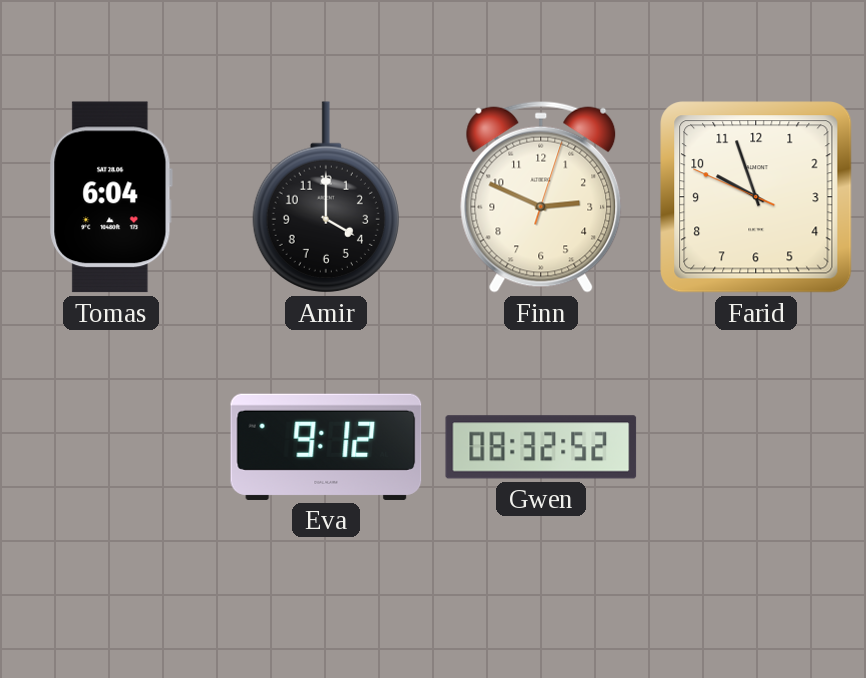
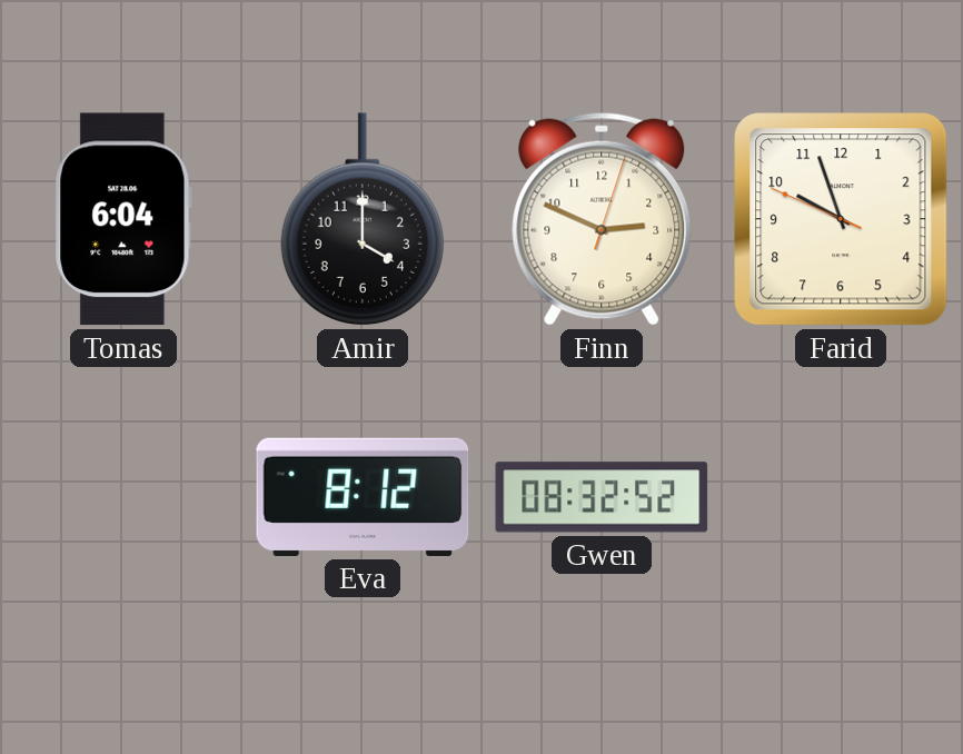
Eva: 9:12 -> 8:12
